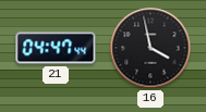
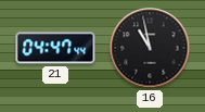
16: 3:58 -> 10:58
